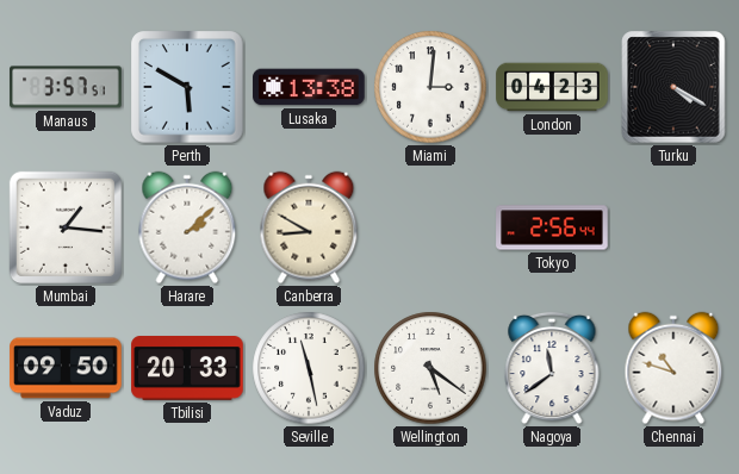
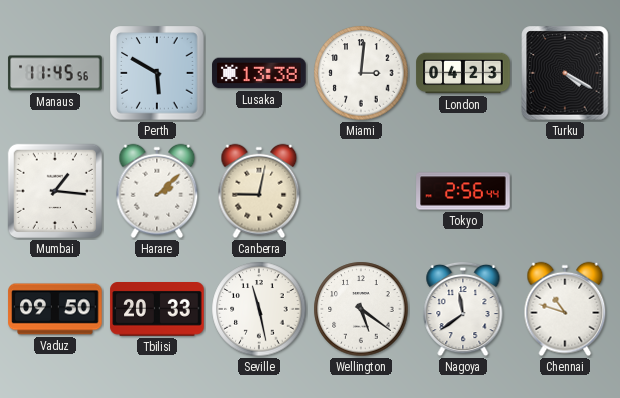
Manaus: 3:57 -> 11:45
Canberra: 8:50 -> 9:02
